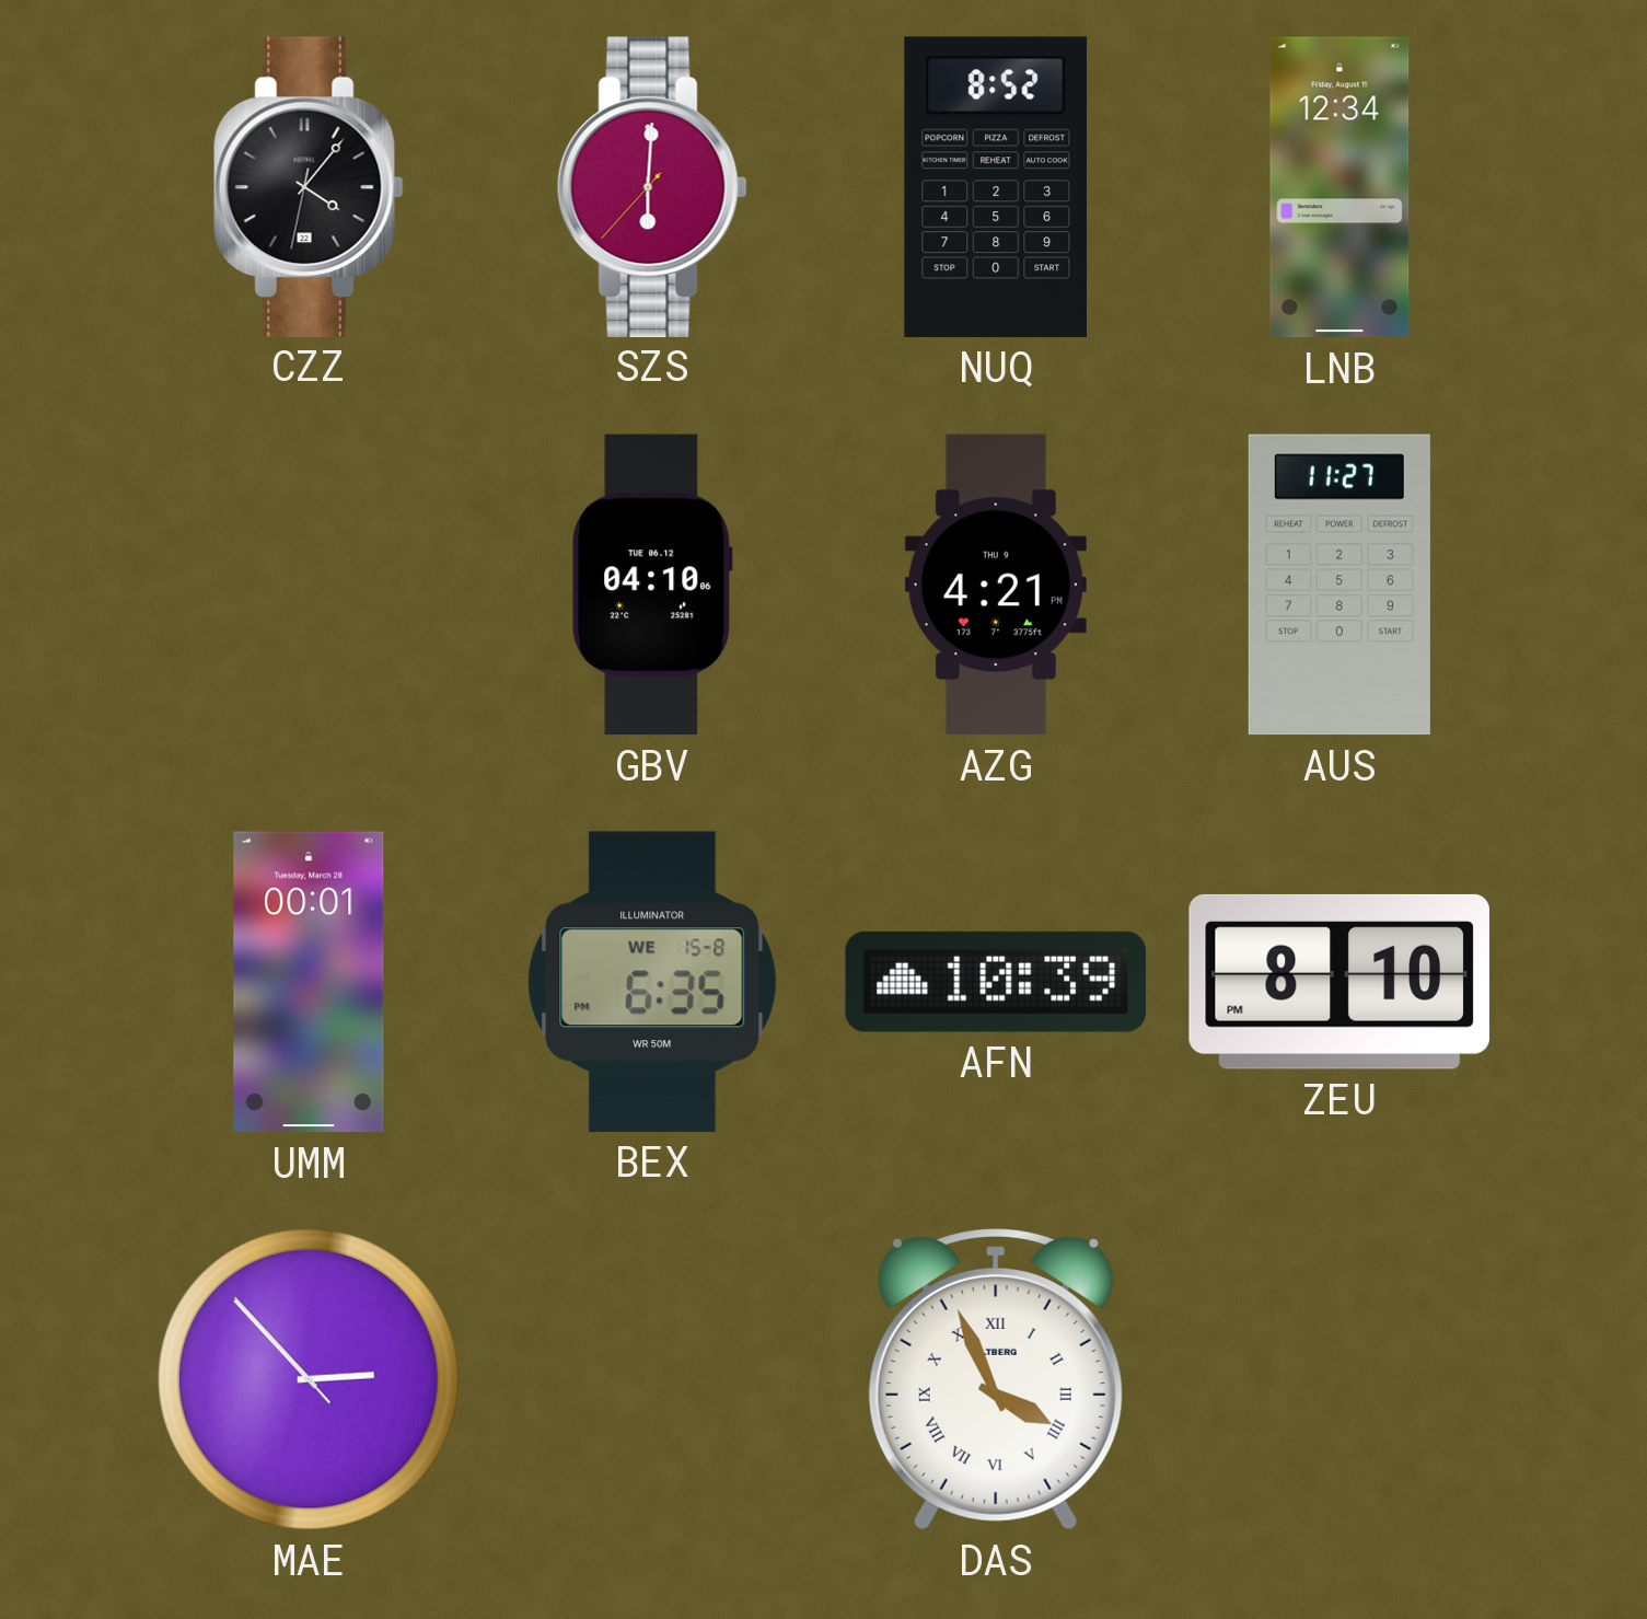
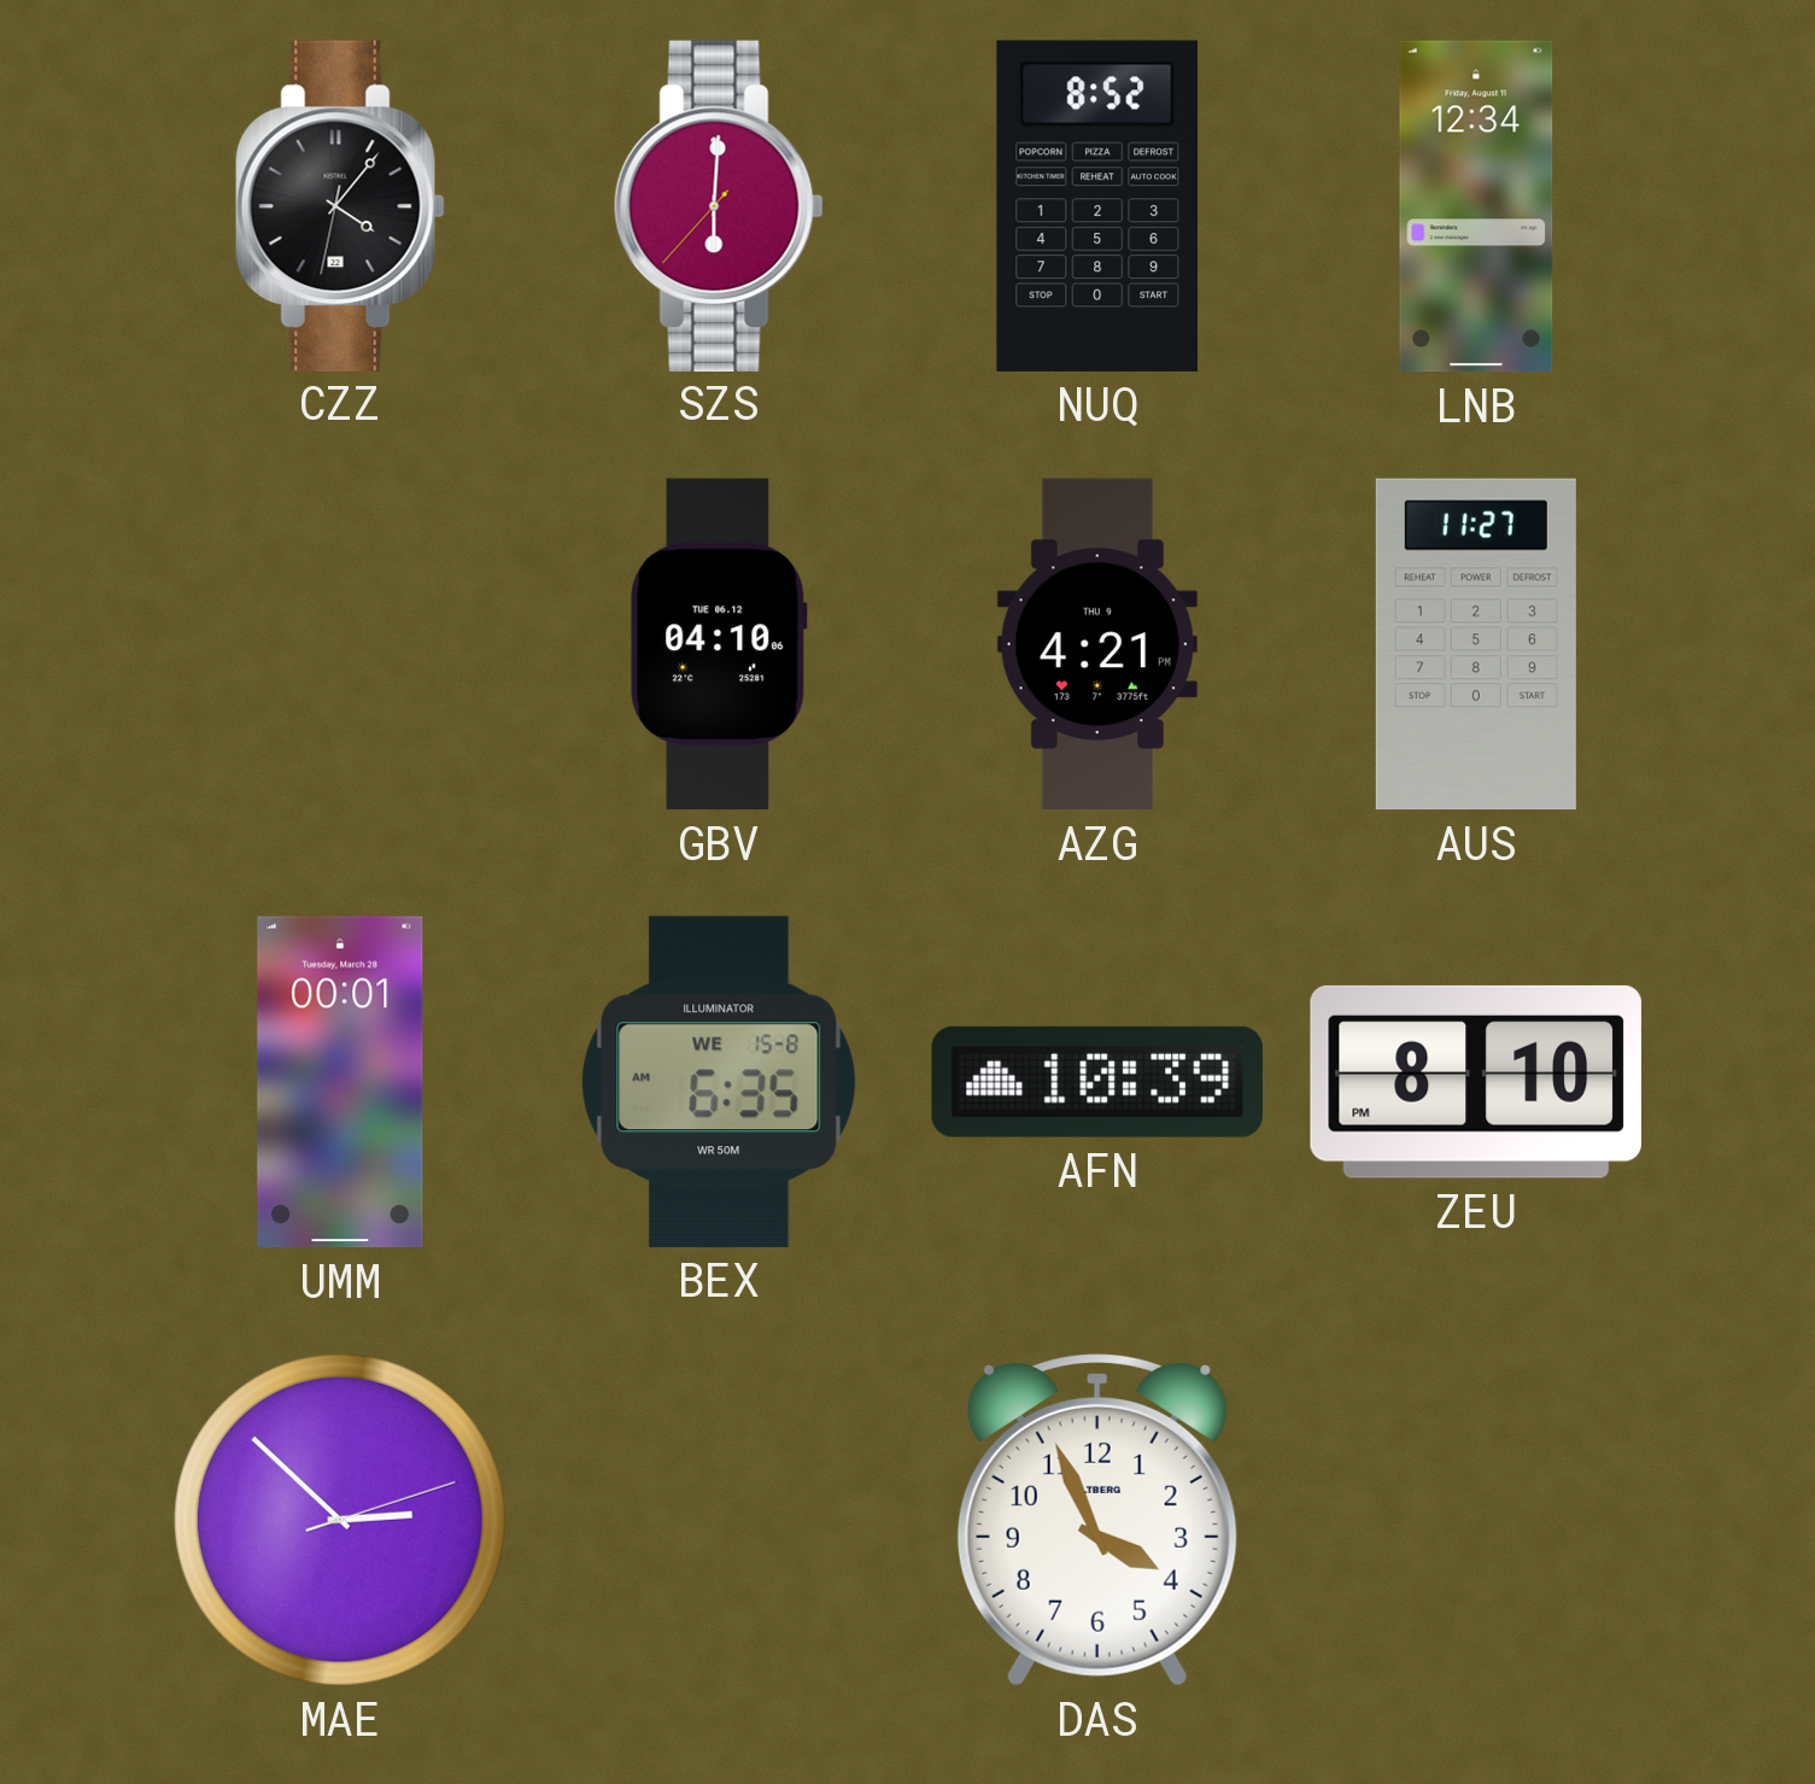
BEX: 6:35 PM -> 6:35 AM
MAE: 2:52:53 -> 2:52:12
DAS numerals: Roman -> Arabic
